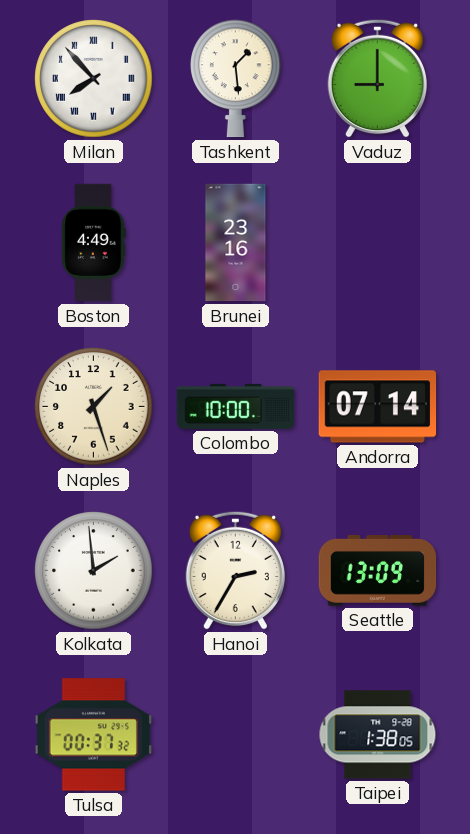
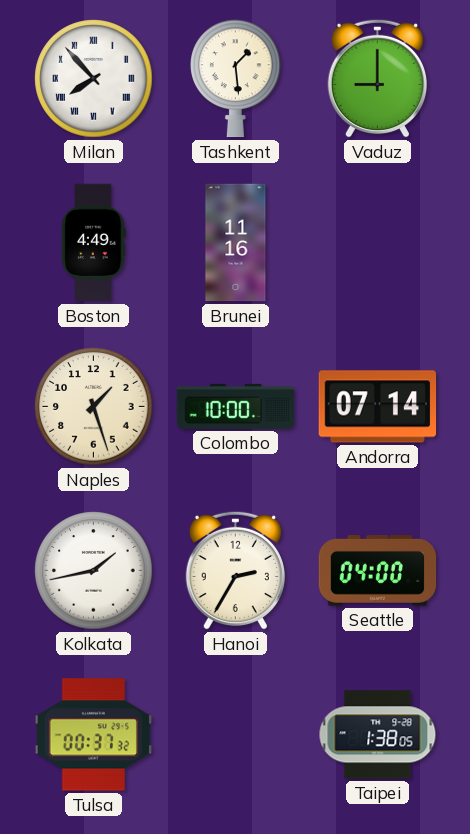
Brunei: 23:16 -> 11:16
Kolkata: 1:59 -> 1:43
Seattle: 13:09 -> 04:00
